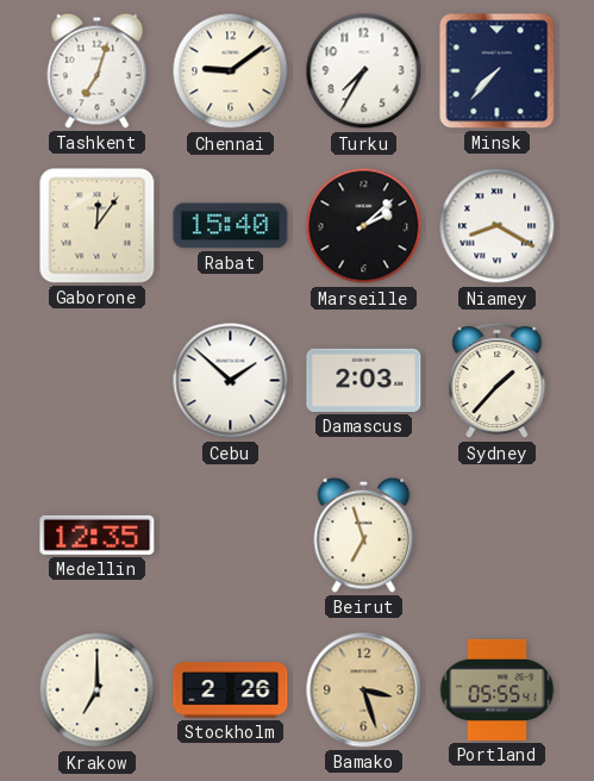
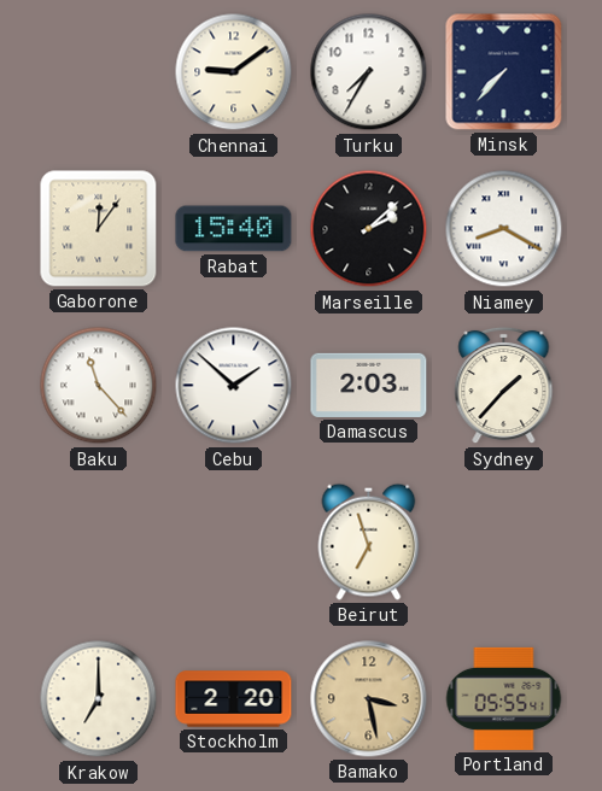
Tashkent: 7:03 -> none
Baku: none -> 11:23
Medellin: 12:35 -> none
Stockholm: 2:26 -> 2:20
Bamako: 3:27 -> 3:28
